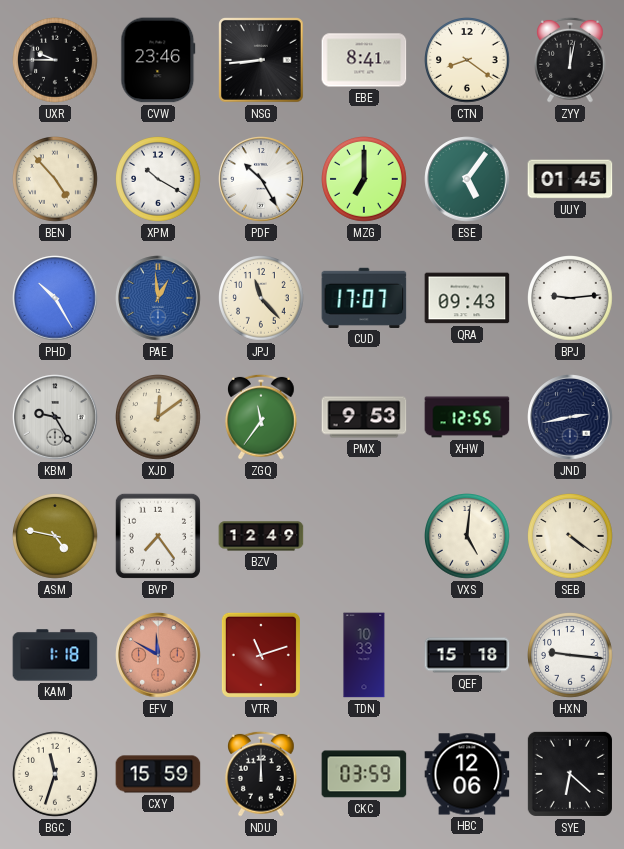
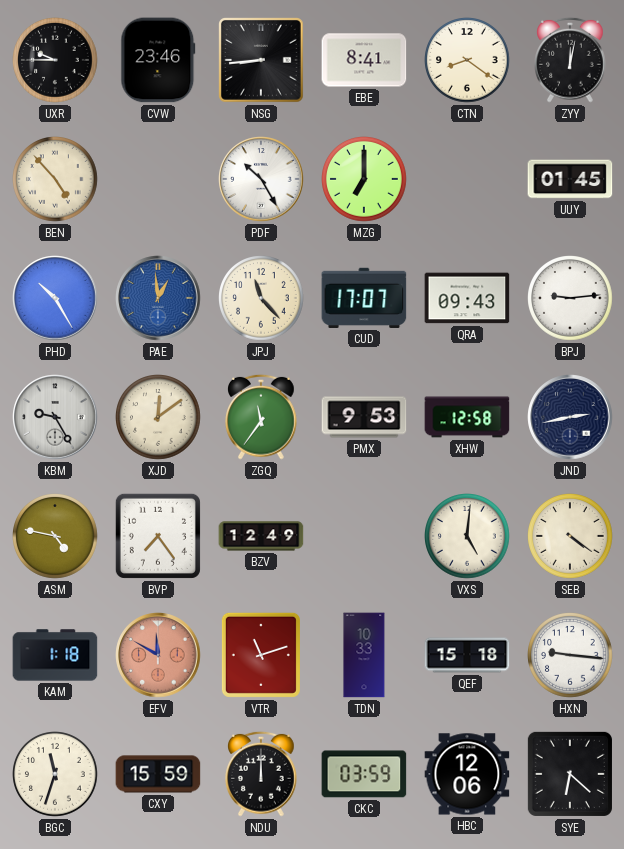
XPM: 10:20 -> none
ESE: 5:06 -> none
XHW: 12:55 -> 12:58
